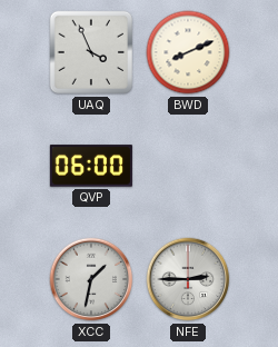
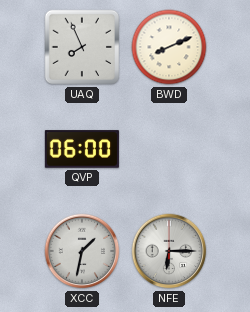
UAQ: 3:56 -> 7:56
NFE: 2:45 -> 6:15
